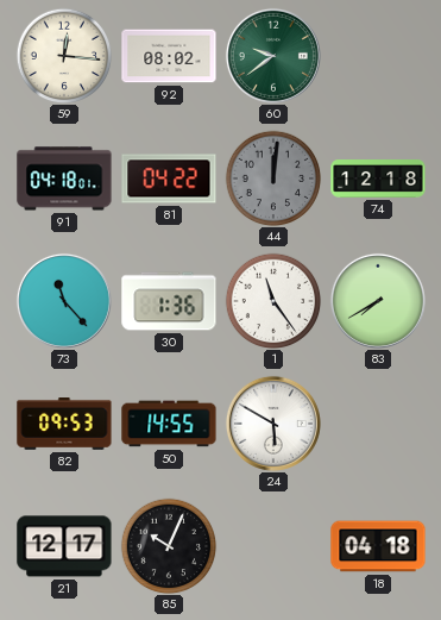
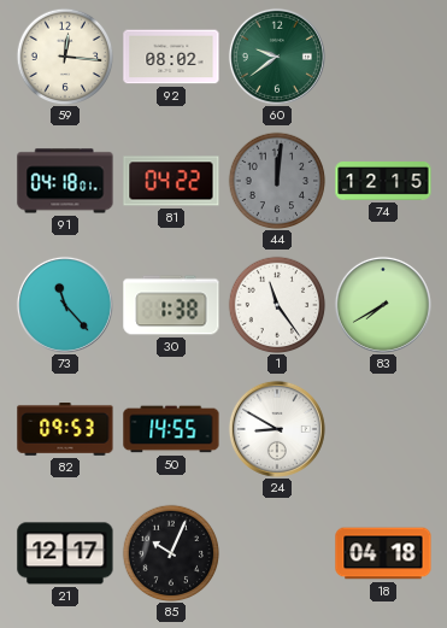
74: 12:18 -> 12:15
30: 1:36 -> 1:38
24: 5:50 -> 8:50
